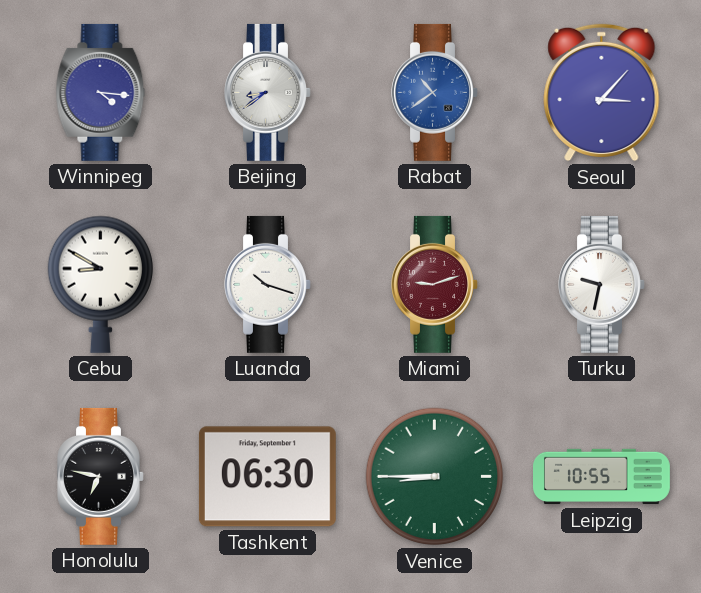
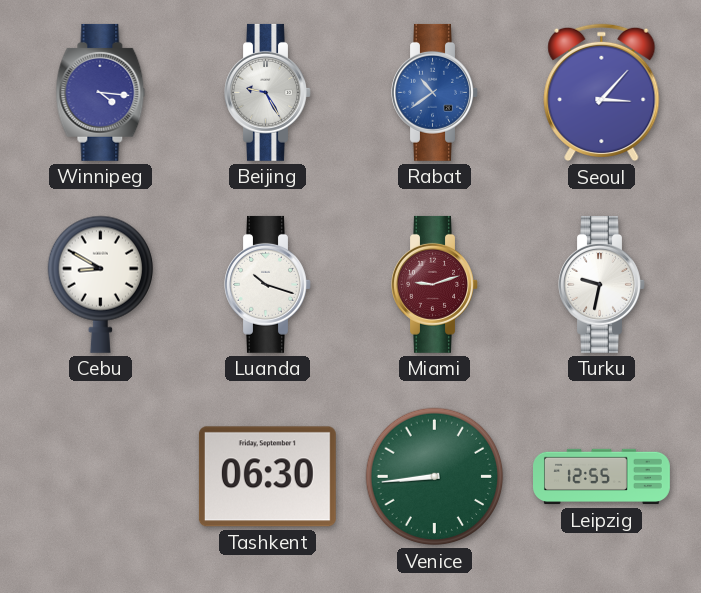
Beijing: 8:39 -> 9:25
Honolulu: 6:47 -> none
Venice: 8:45 -> 8:44
Leipzig: 10:55 -> 12:55
